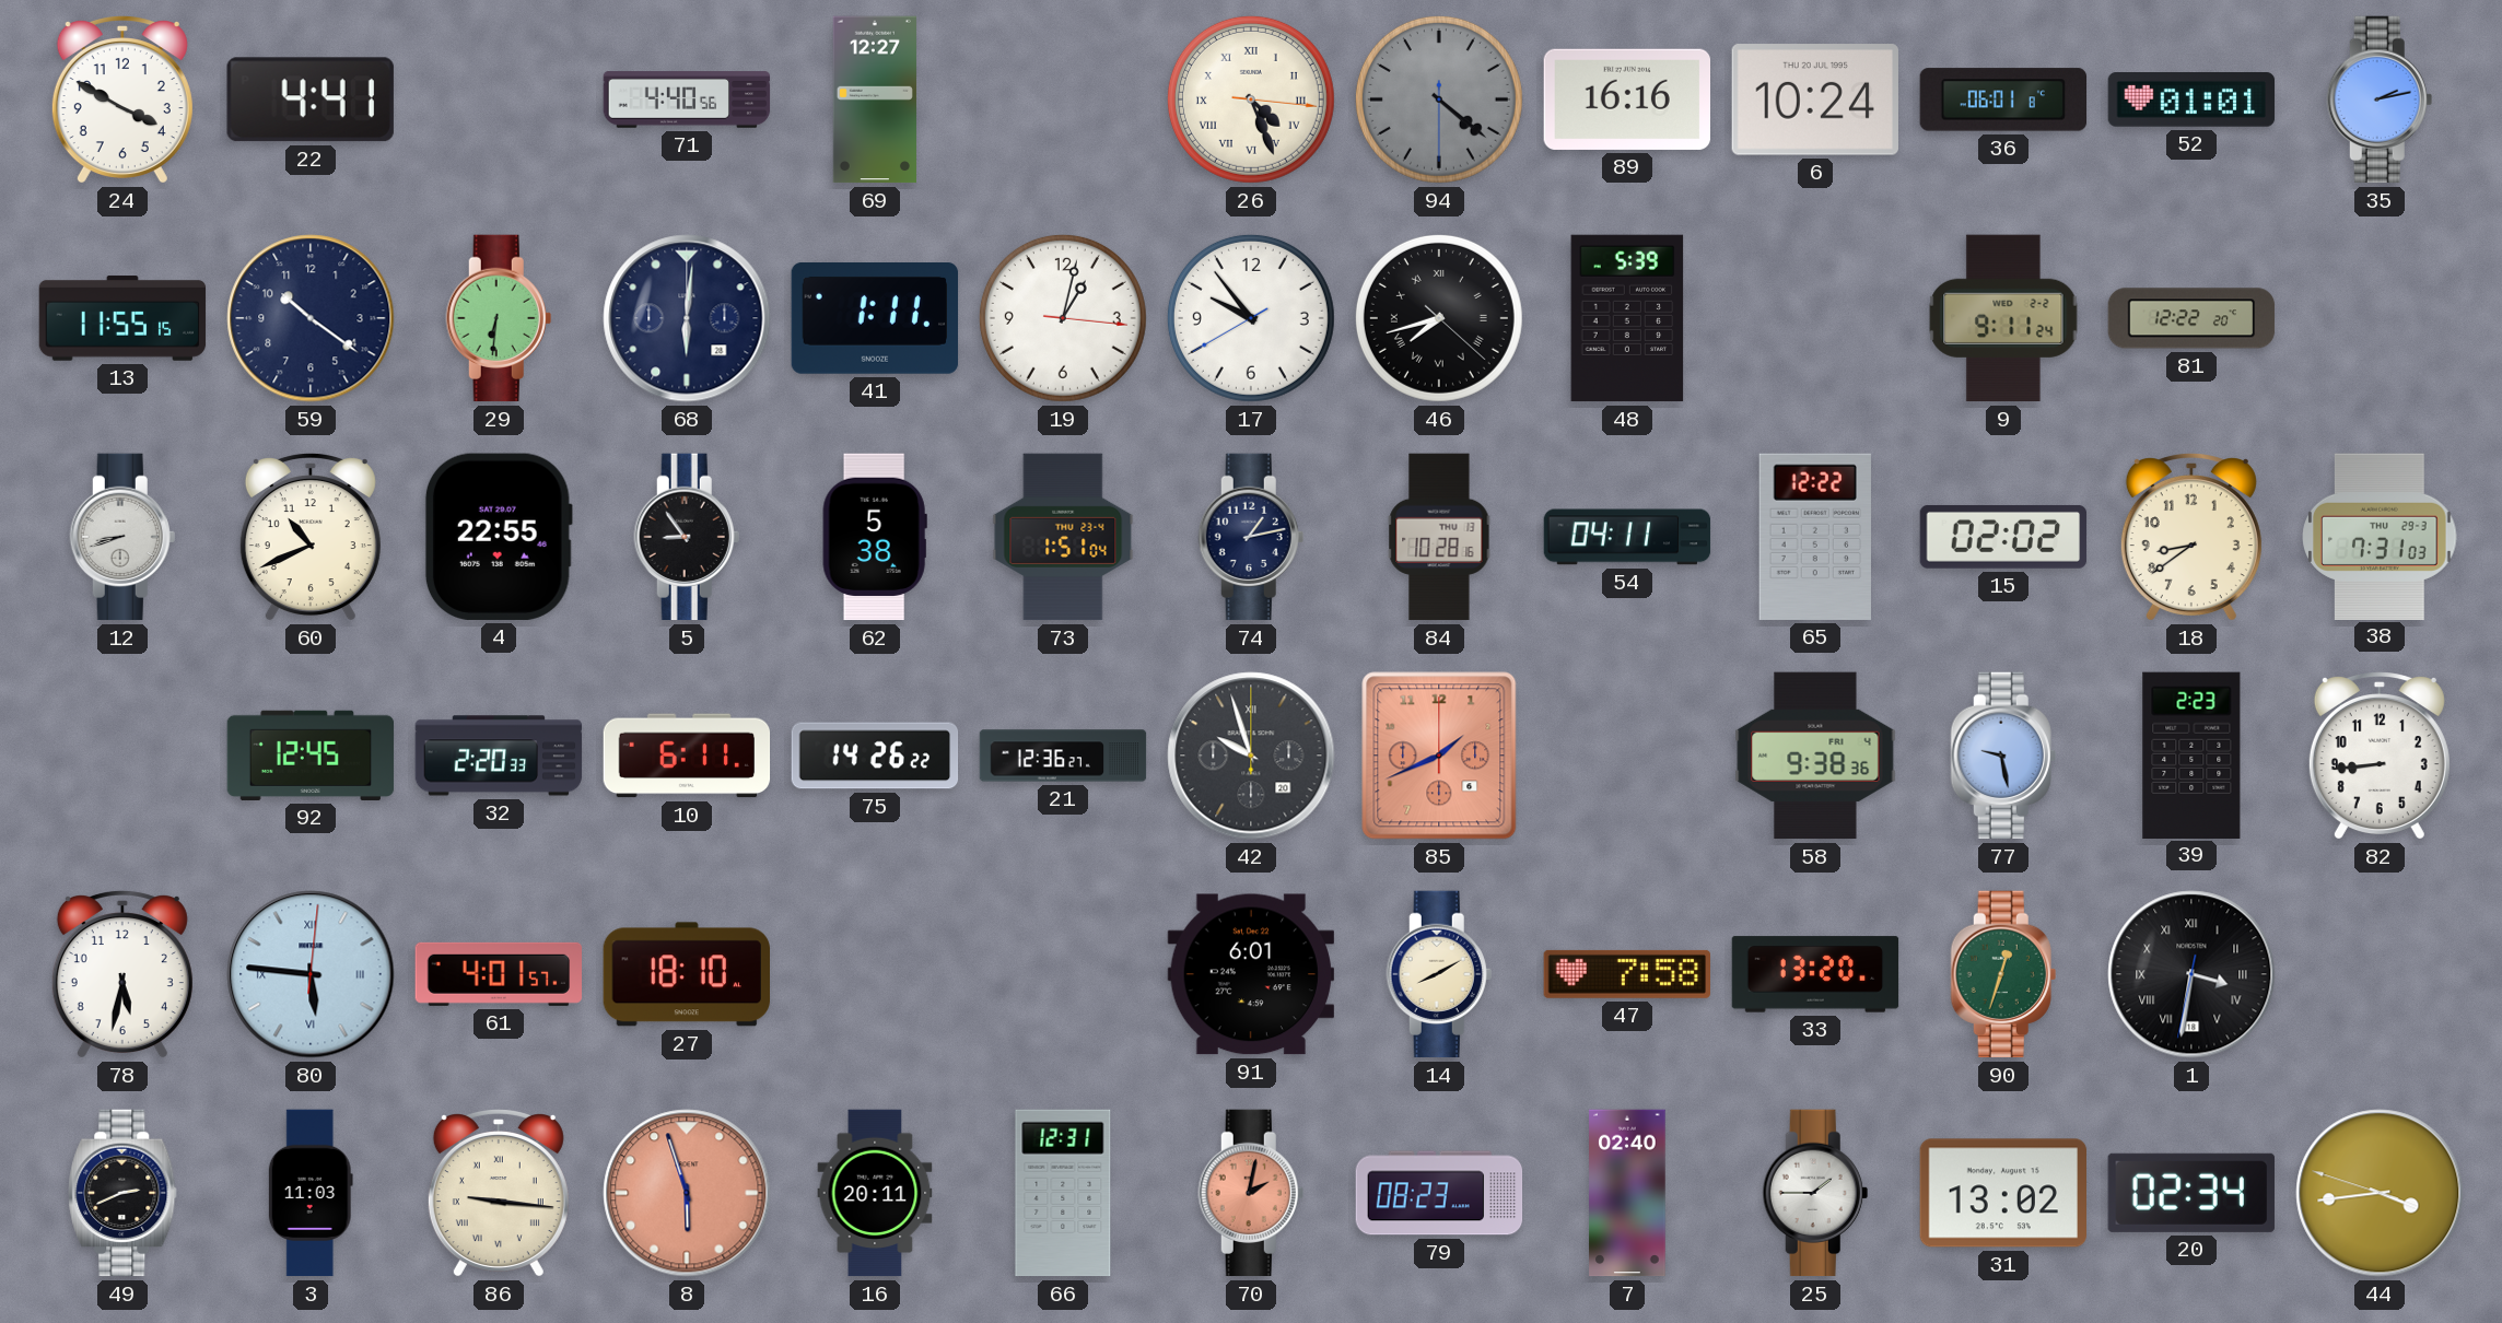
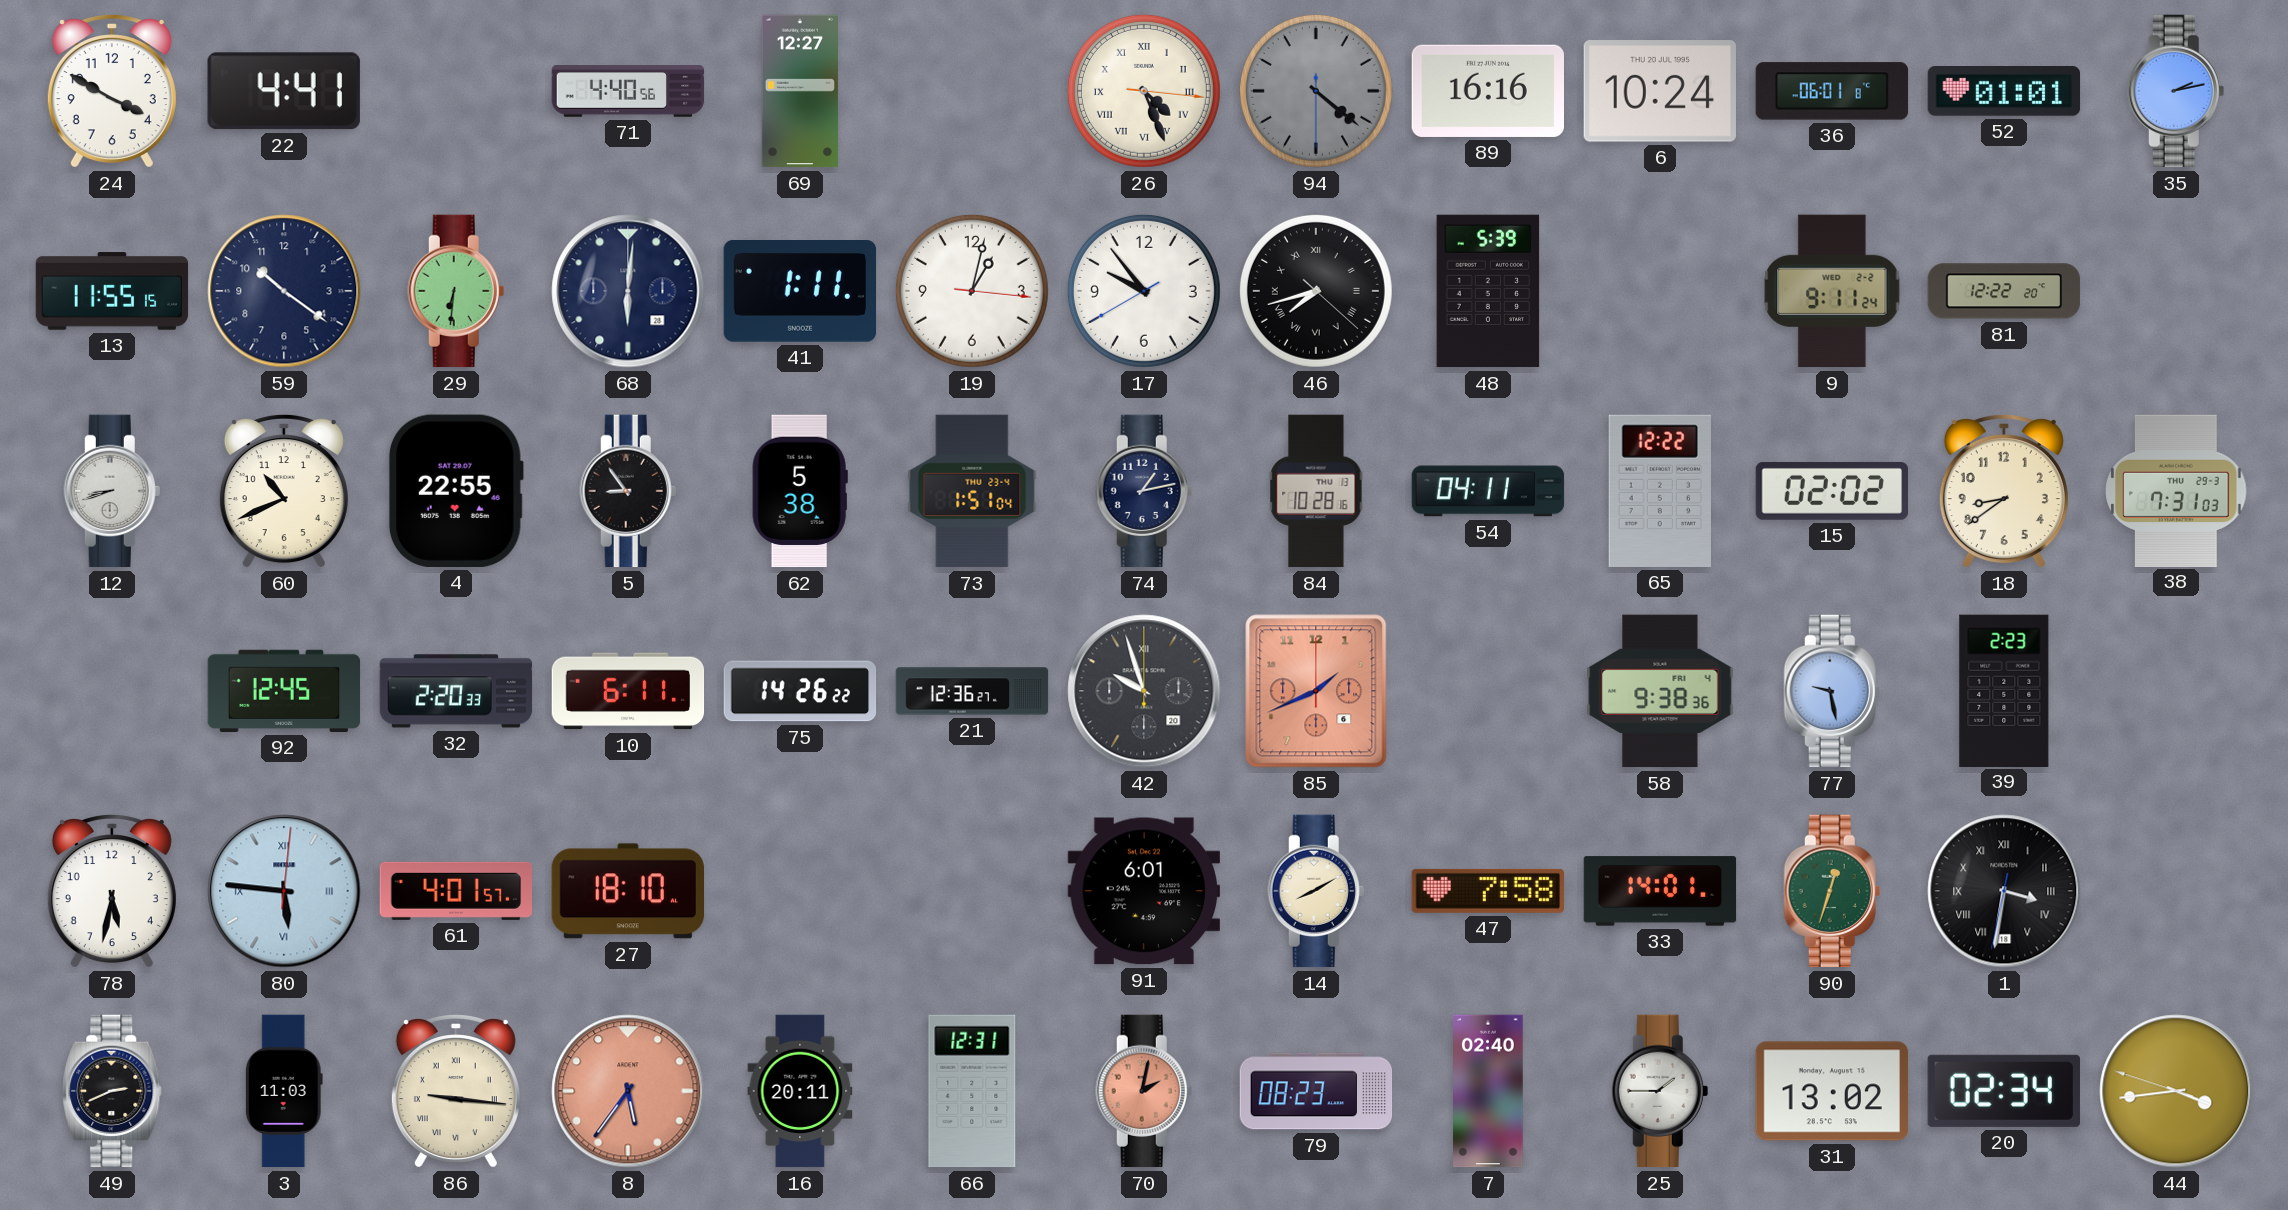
82: 8:44 -> none
33: 13:20 -> 14:01
8: 5:57 -> 5:36
